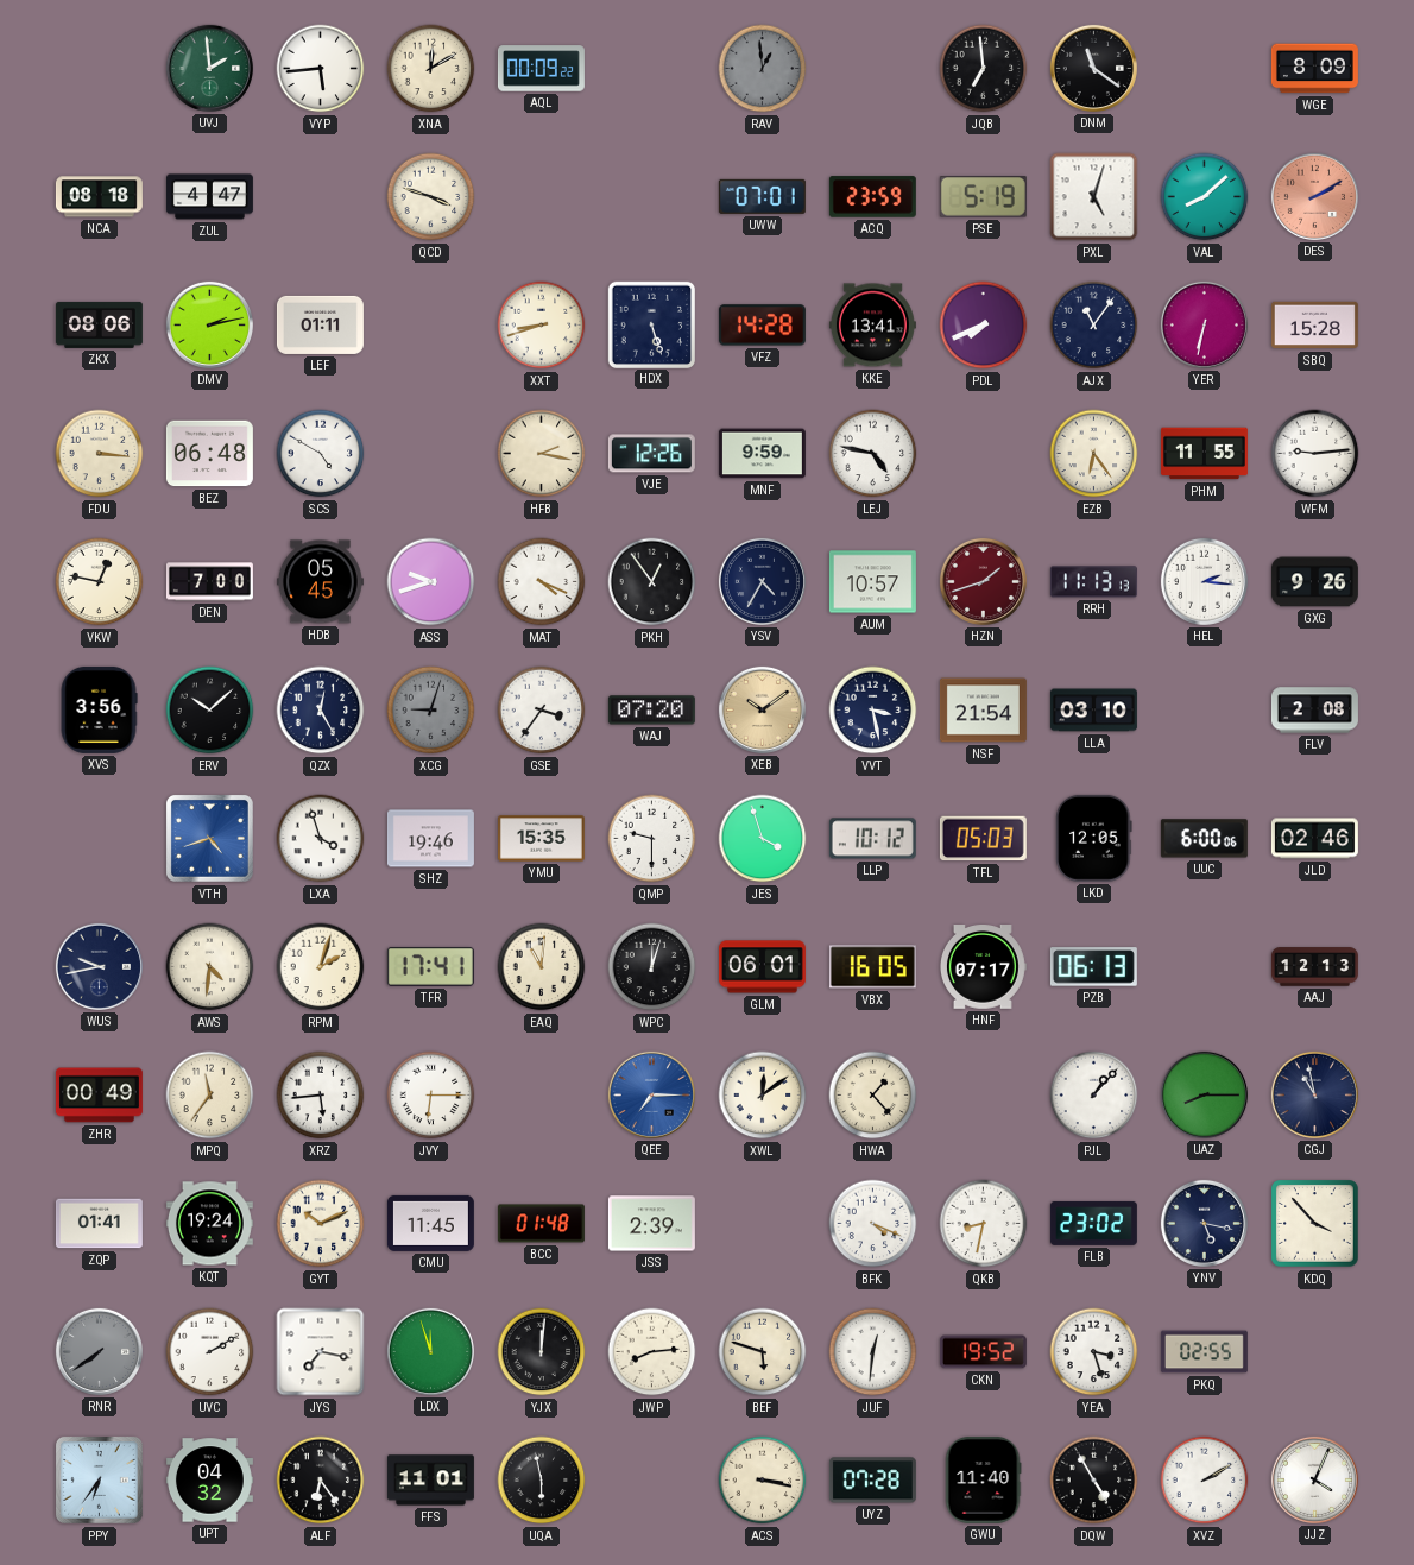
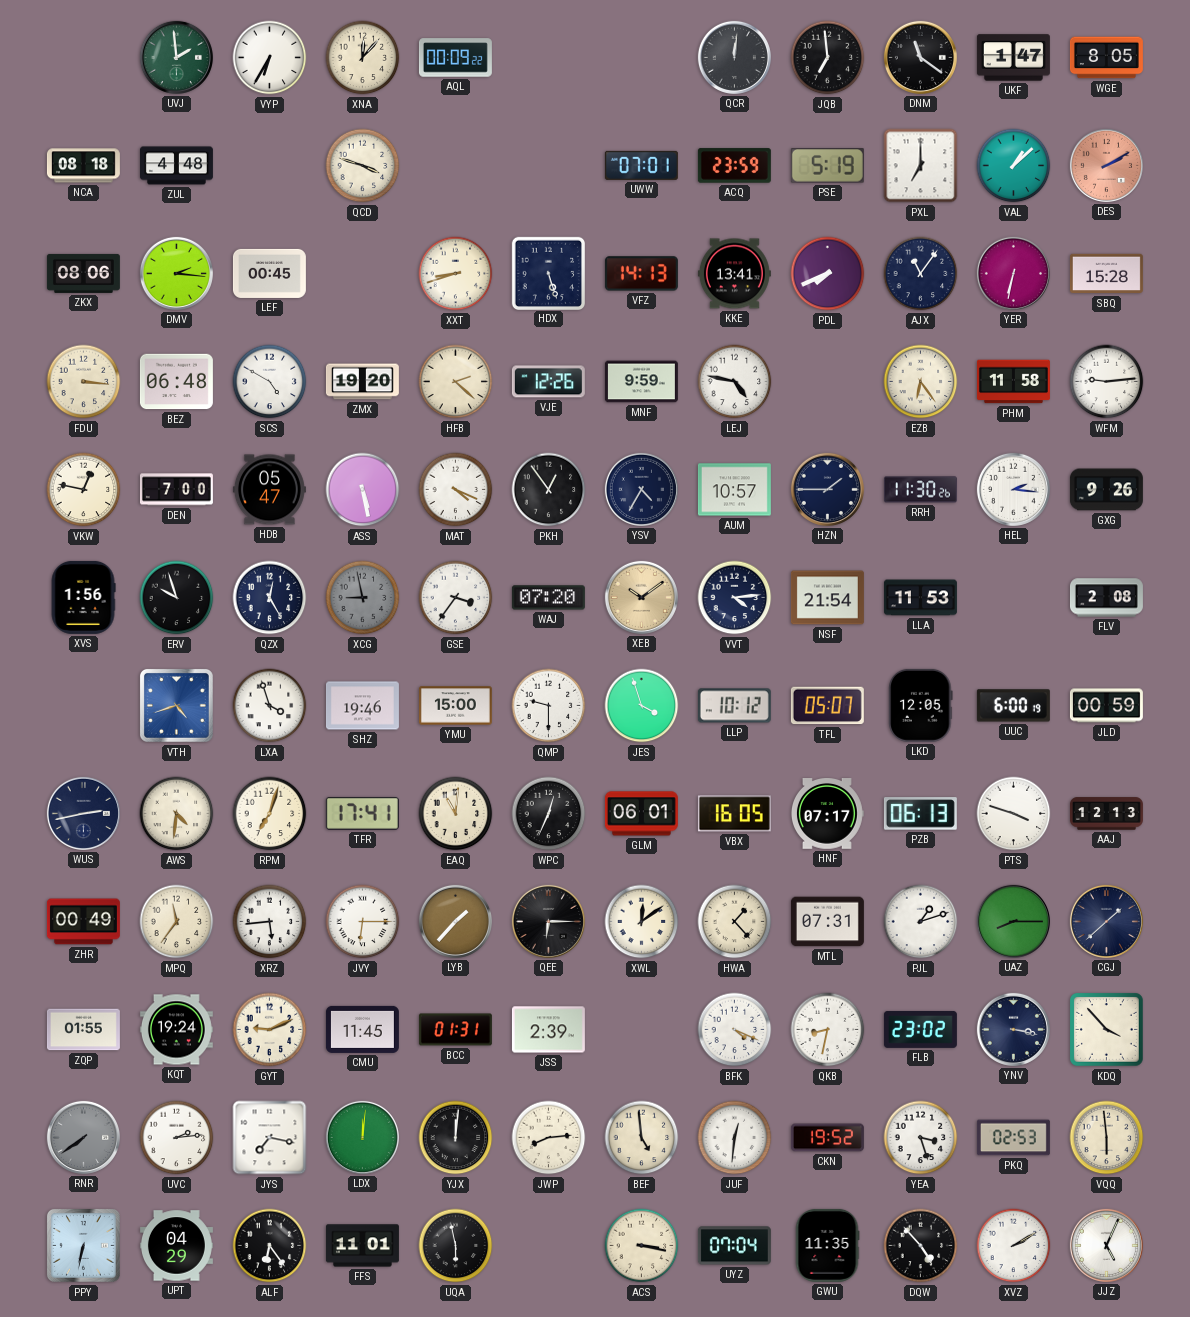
VYP: 5:44 -> 6:35
XNA: 12:10 -> 12:07
RAV: 12:59 -> none
QCR: none -> 12:01
UKF: none -> 1:47
WGE: 8:09 -> 8:05
ZUL: 4:47 -> 4:48
PXL: 5:03 -> 7:00
VAL: 8:08 -> 1:08
DMV: 2:13 -> 2:16
LEF: 01:11 -> 00:45
VFZ: 14:28 -> 14:13
ZMX: none -> 19:20
HFB: 2:17 -> 2:22
PHM: 11:55 -> 11:58
HDB: 05:45 -> 05:47
ASS: 9:42 -> 5:28
HZN: 1:42 -> 1:45
HZN dial: burgundy -> navy
RRH: 11:13 -> 11:30
XVS: 3:56 -> 1:56
ERV: 10:08 -> 9:57
XCG: 9:03 -> 8:58
VVT: 3:28 -> 4:14
LLA: 03:10 -> 11:53
YMU: 15:35 -> 15:00
TFL: 05:03 -> 05:07
UUC: 6:00:06 -> 6:00:19
JLD: 02:46 -> 00:59
WUS: 9:43 -> 2:43
RPM: 2:03 -> 7:03
WPC: 12:03 -> 12:34
PTS: none -> 3:48
LYB: none -> 1:37
QEE: 7:15 -> 6:15
QEE dial: blue -> black
MTL: none -> 07:31
PJL: 1:07 -> 1:12
CGJ: 10:58 -> 1:38
ZQP: 01:41 -> 01:55
GYT: 10:11 -> 9:11
BCC: 01:48 -> 01:31
YNV: 5:17 -> 3:17
UVC: 2:10 -> 2:14
LDX: 11:57 -> 12:01
BEF: 5:48 -> 4:59
PKQ: 02:55 -> 02:53
VQQ: none -> 5:59
PPY: 6:36 -> 6:32
UPT: 04:32 -> 04:29
UYZ: 07:28 -> 07:04
GWU: 11:40 -> 11:35
DQW: 4:55 -> 4:53
JJZ: 4:04 -> 5:04
